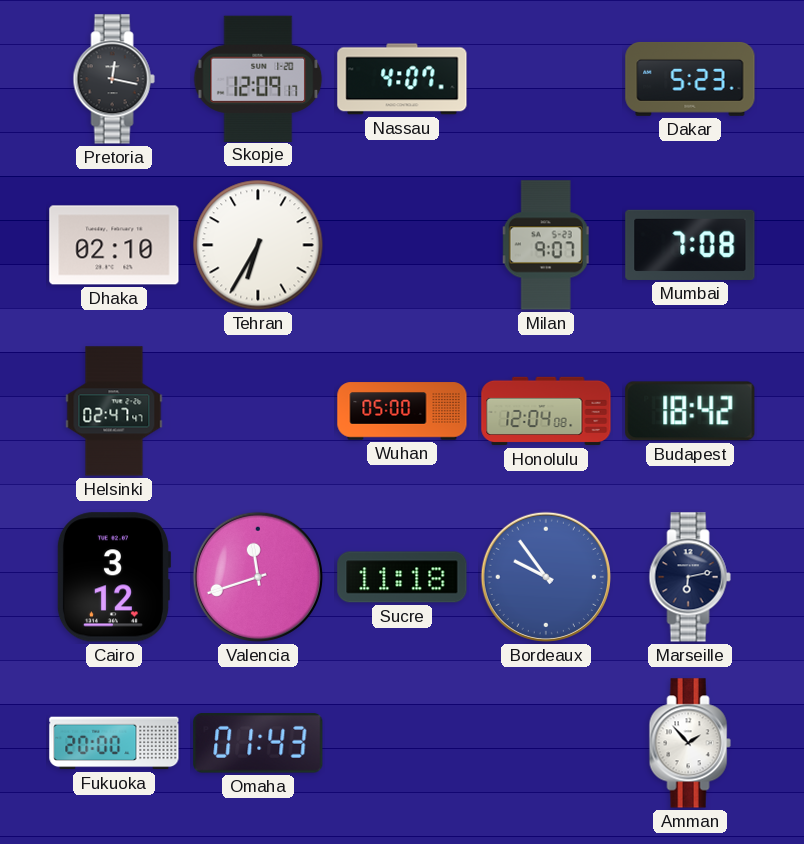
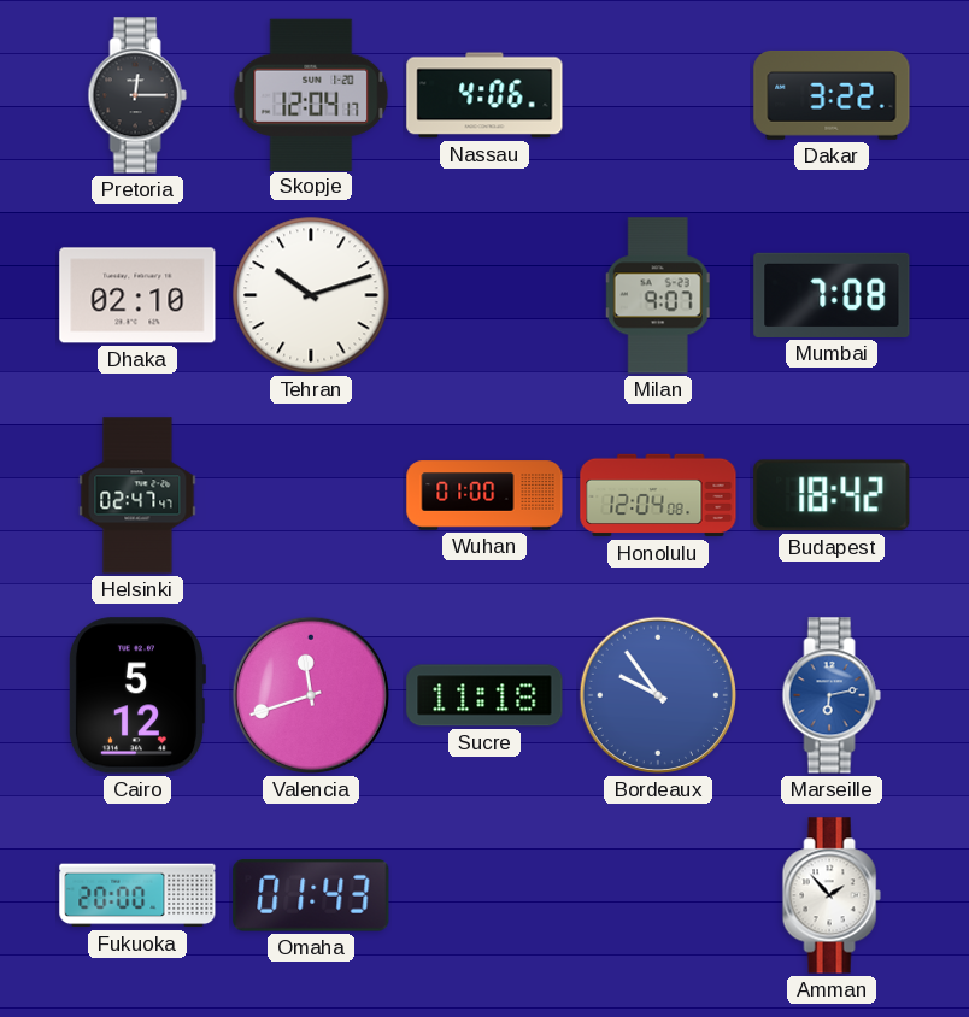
Pretoria: 12:17 -> 12:15
Skopje: 12:09 -> 12:04
Nassau: 4:07 -> 4:06
Dakar: 5:23 -> 3:22
Tehran: 6:35 -> 10:12
Wuhan: 05:00 -> 01:00
Cairo: 3:12 -> 5:12
Marseille dial: navy -> blue
